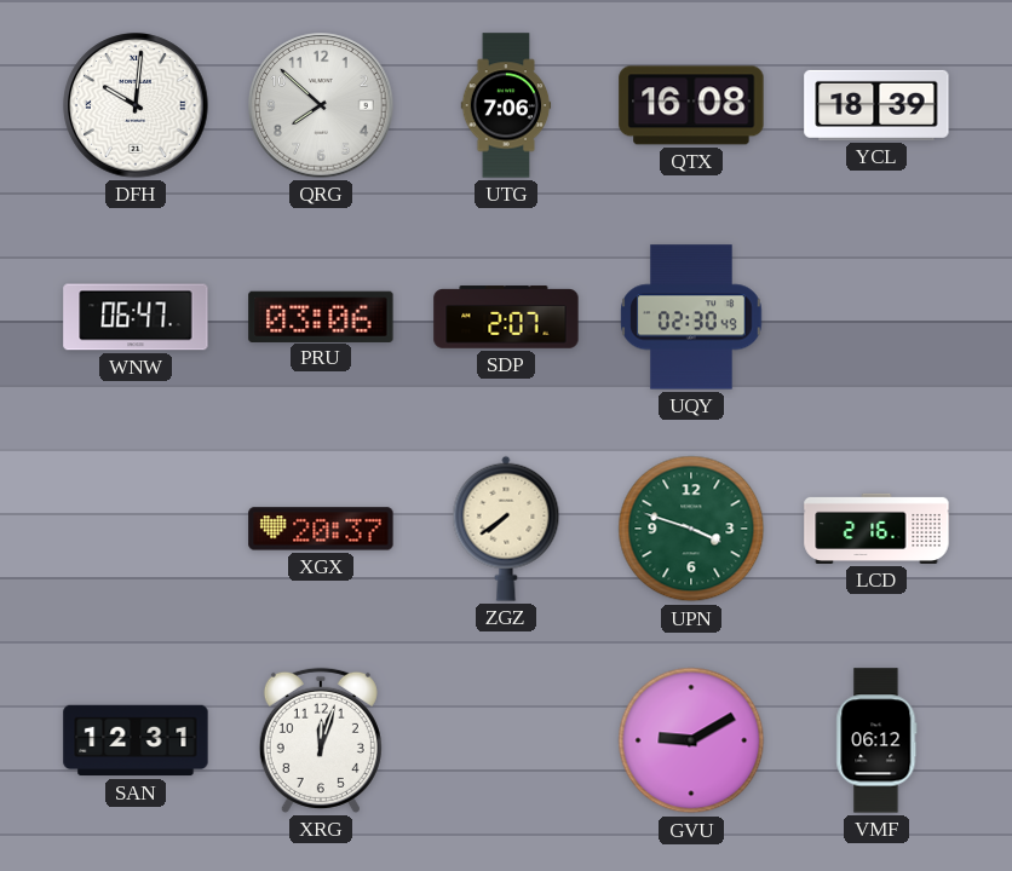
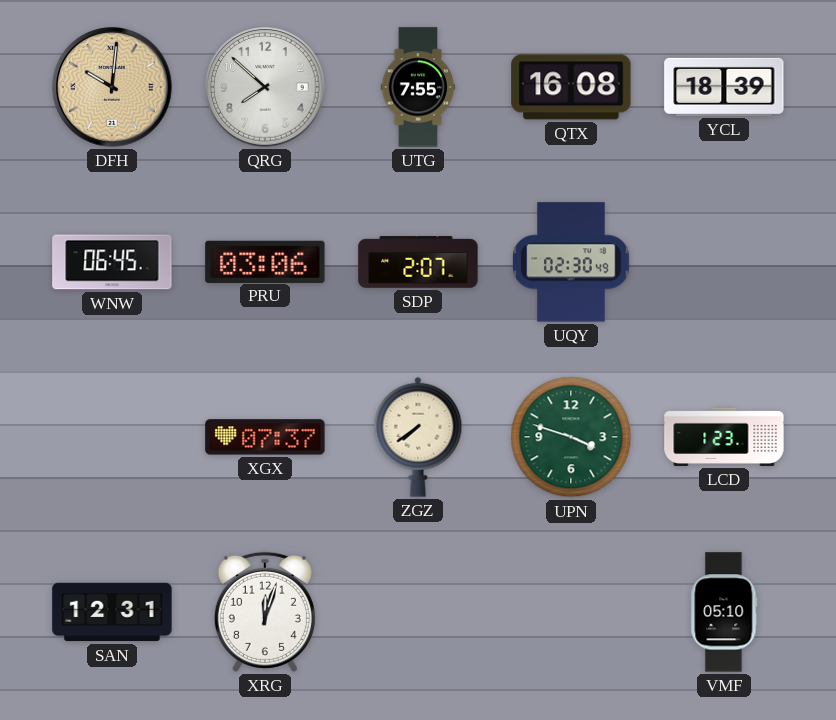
DFH dial: white -> champagne
UTG: 7:06 -> 7:55
WNW: 06:47 -> 06:45
XGX: 20:37 -> 07:37
LCD: 2:16 -> 1:23
GVU: 9:10 -> none
VMF: 06:12 -> 05:10
